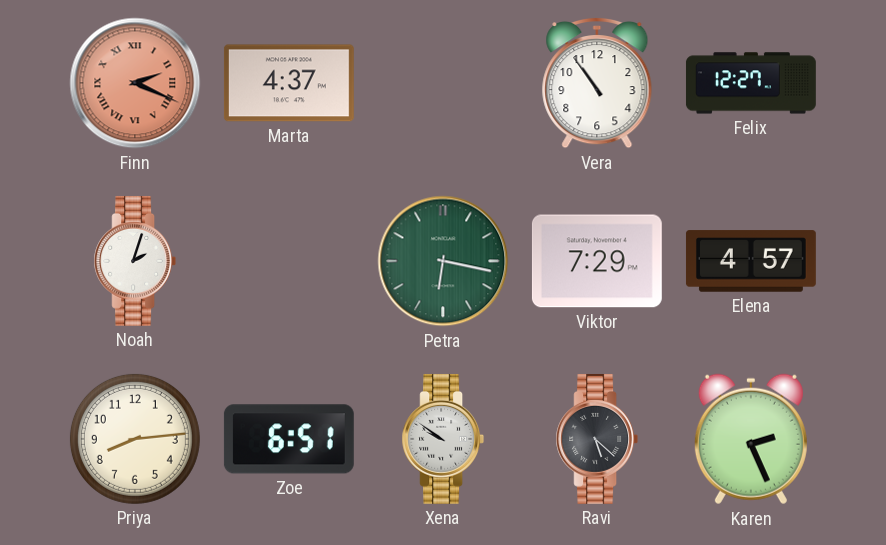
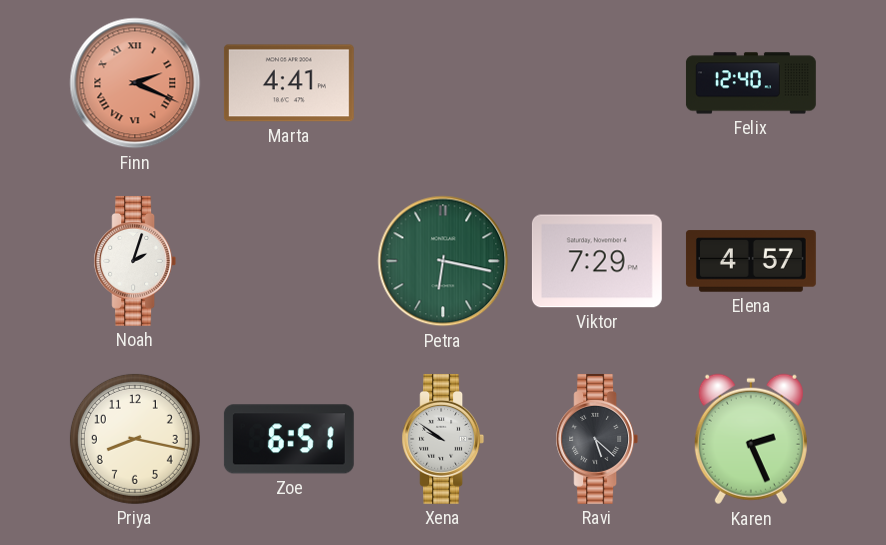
Marta: 4:37 -> 4:41
Vera: 10:54 -> none
Felix: 12:27 -> 12:40
Priya: 8:14 -> 8:17
